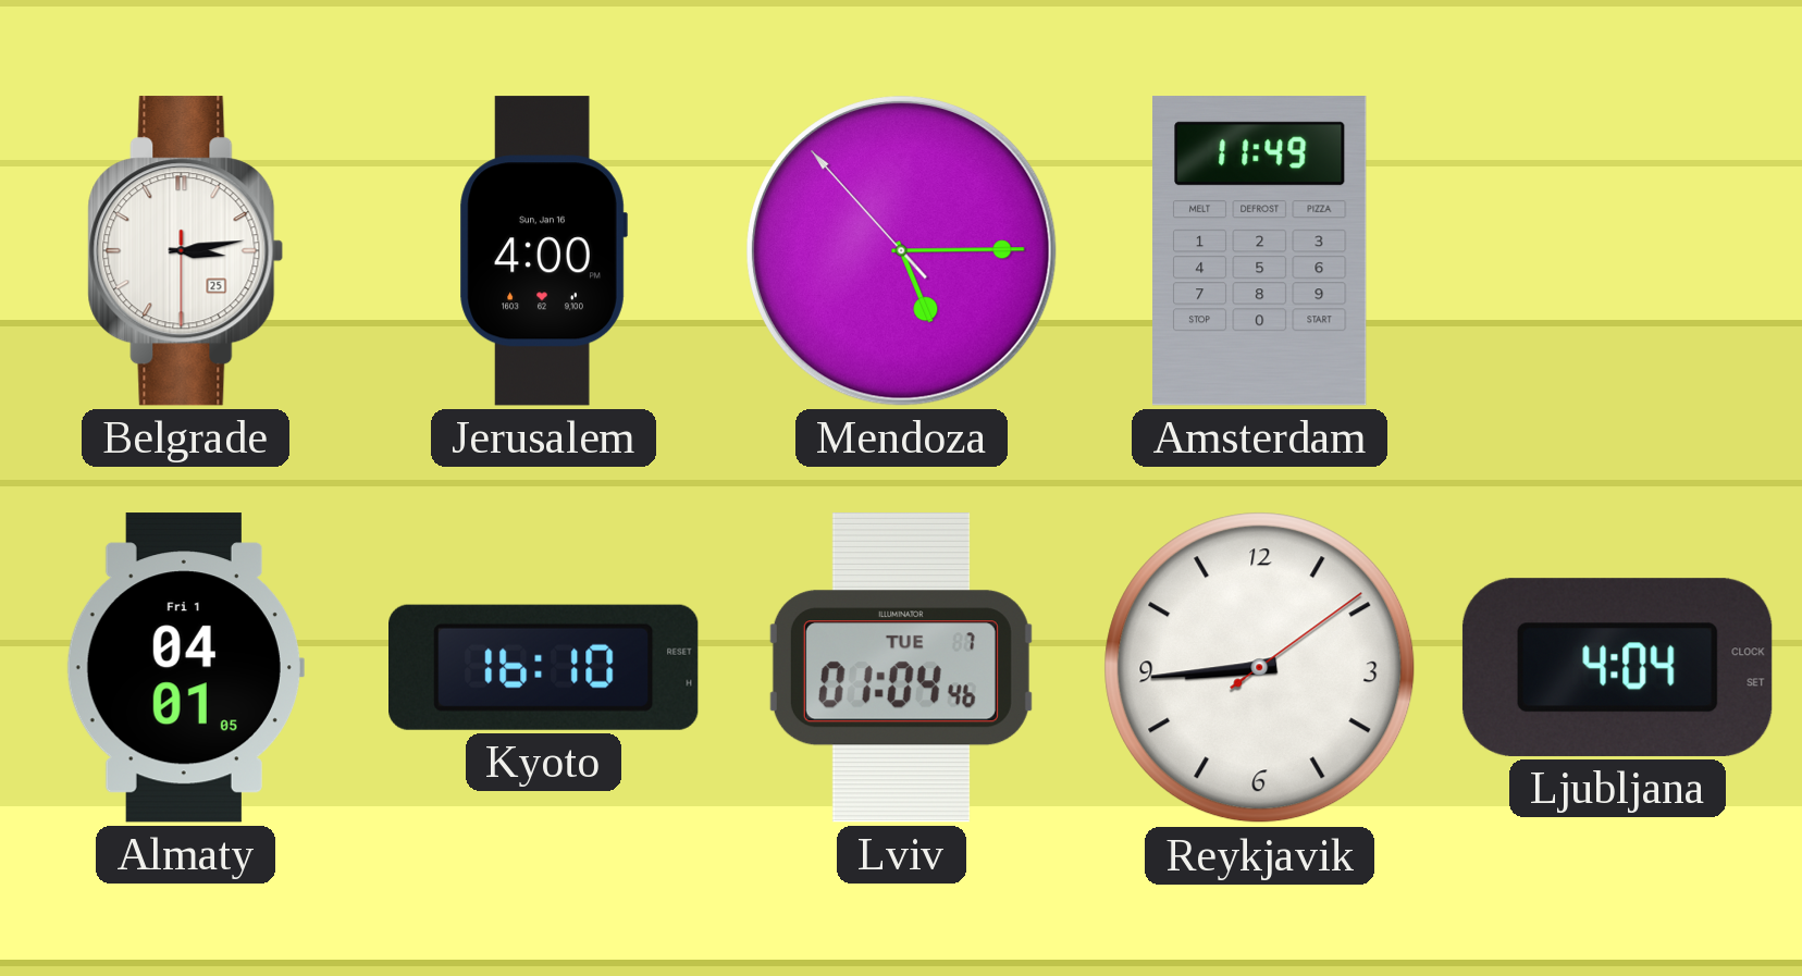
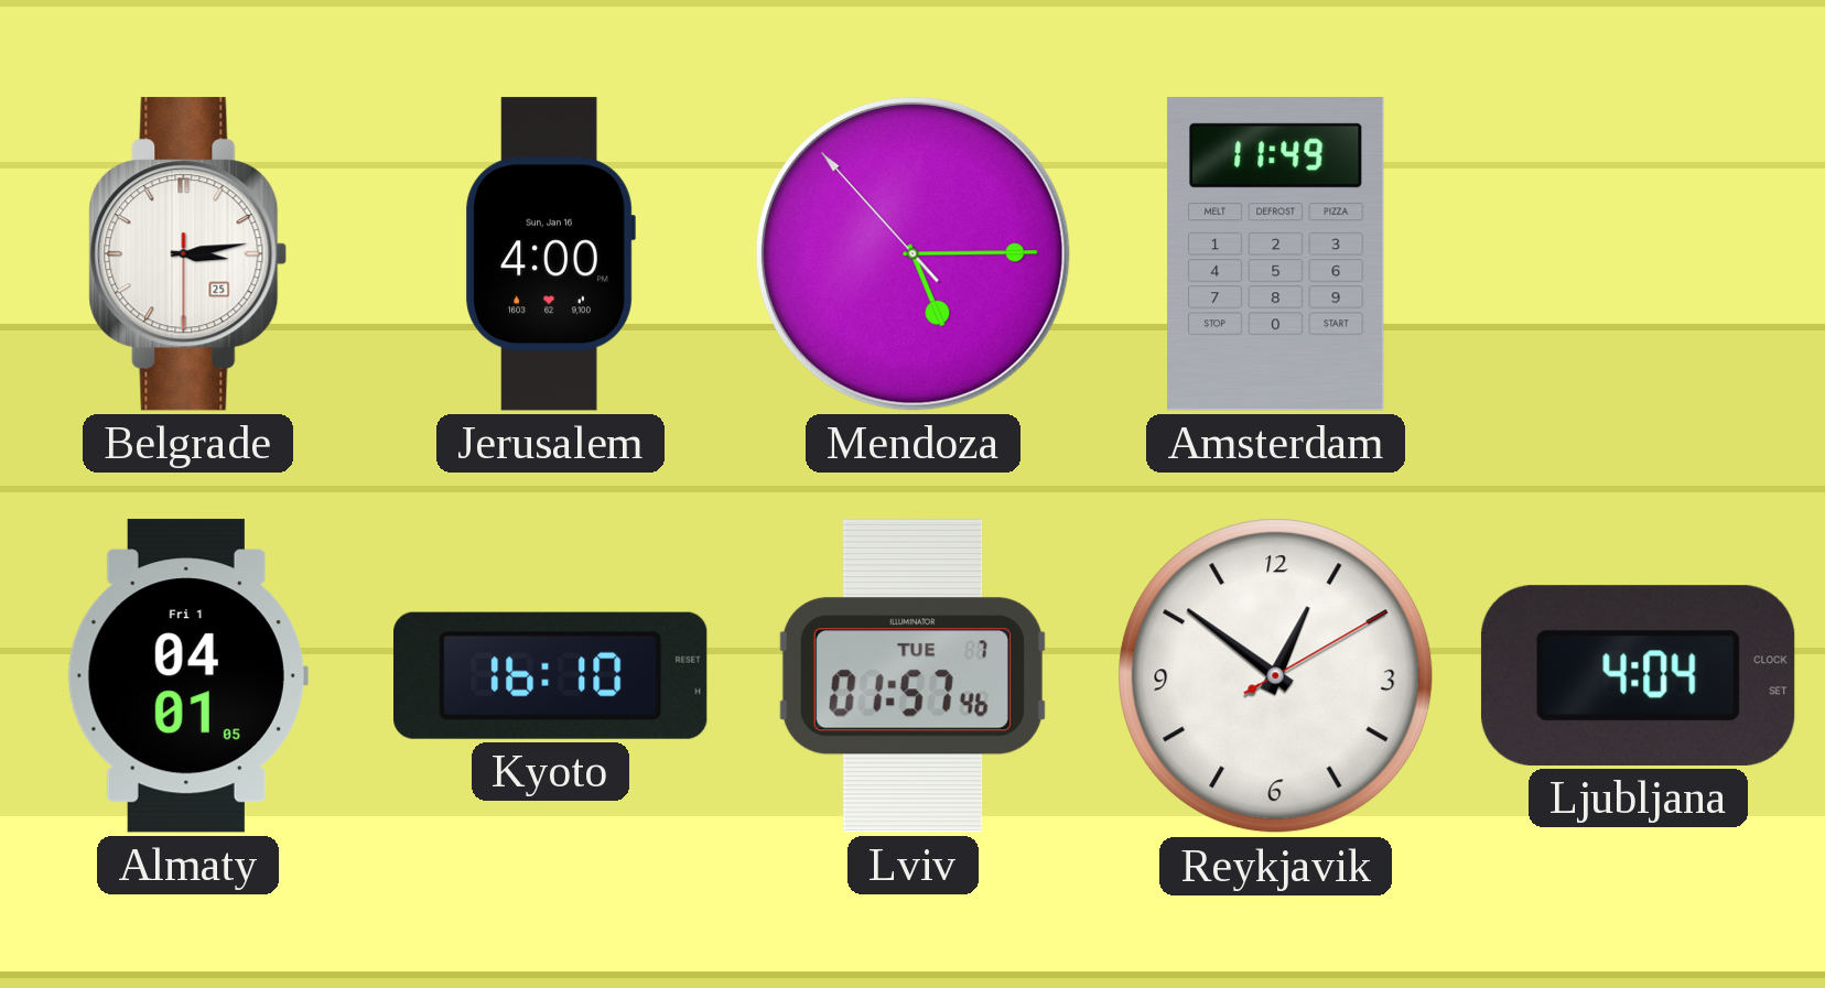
Lviv: 01:04 -> 01:57
Reykjavik: 8:44 -> 12:51
